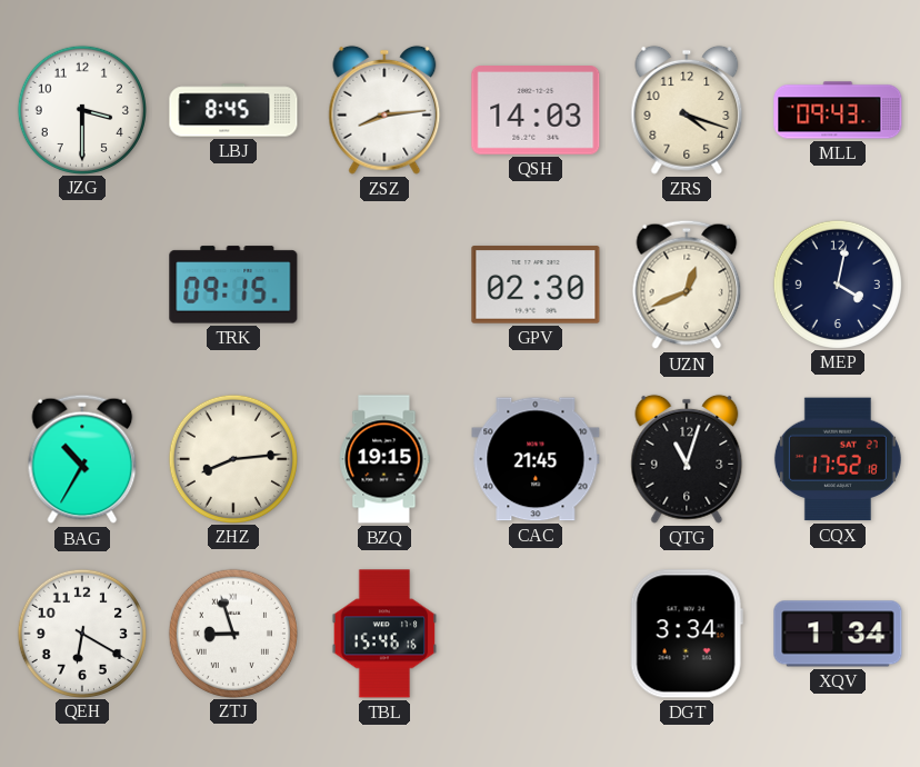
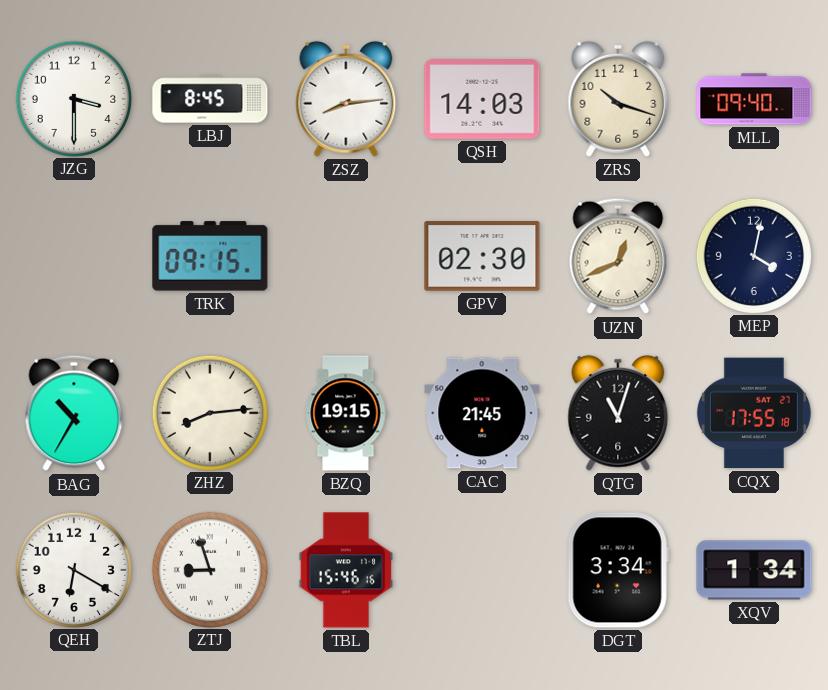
ZRS: 4:18 -> 10:18
MLL: 09:43 -> 09:40
CQX: 17:52 -> 17:55
